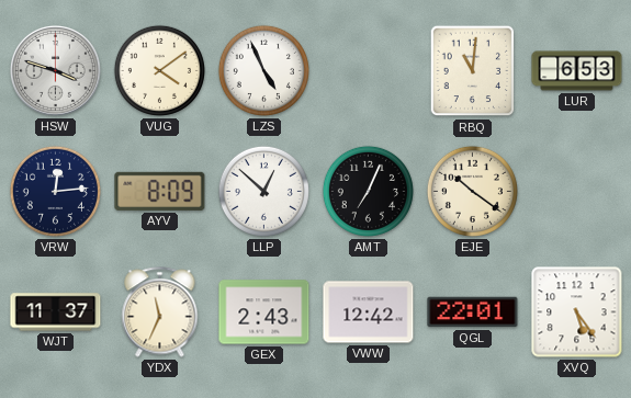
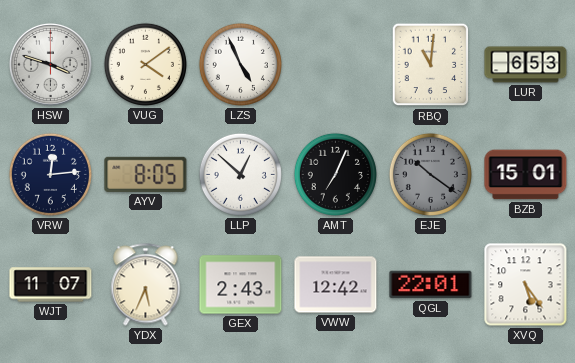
AYV: 8:09 -> 8:05
EJE dial: cream -> grey
BZB: none -> 15:01
WJT: 11:37 -> 11:07
YDX: 11:34 -> 5:34
